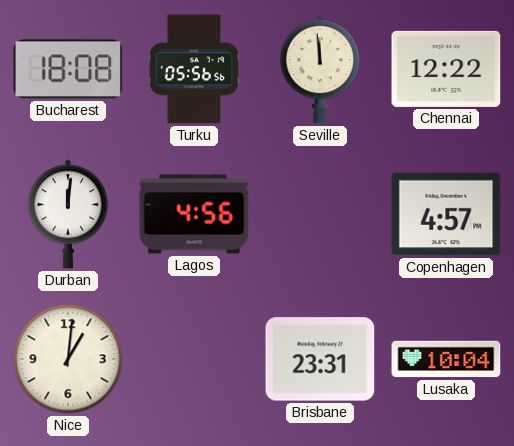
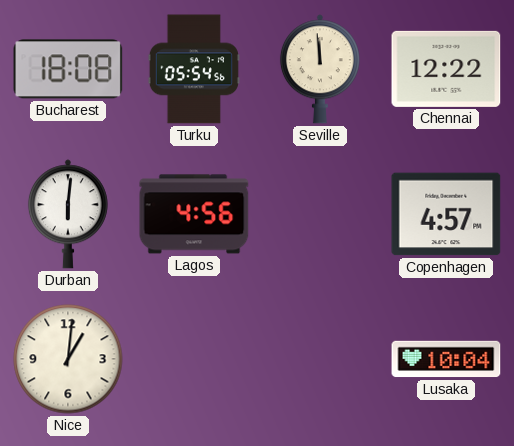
Turku: 05:56 -> 05:54
Durban: 12:01 -> 6:01
Brisbane: 23:31 -> none
